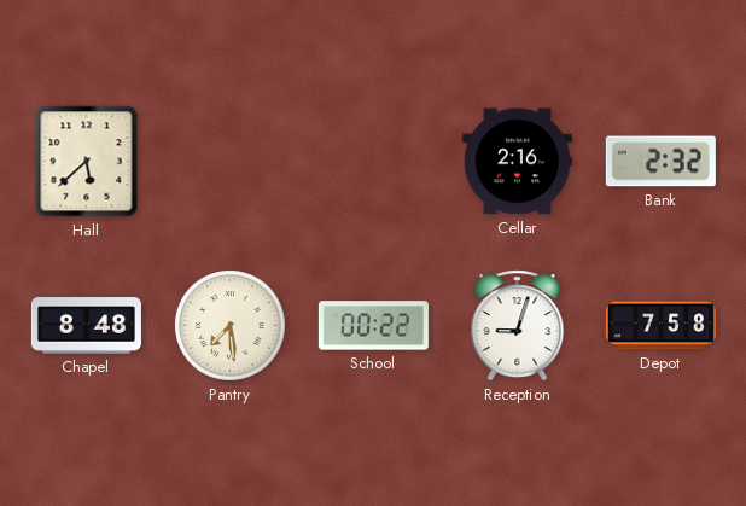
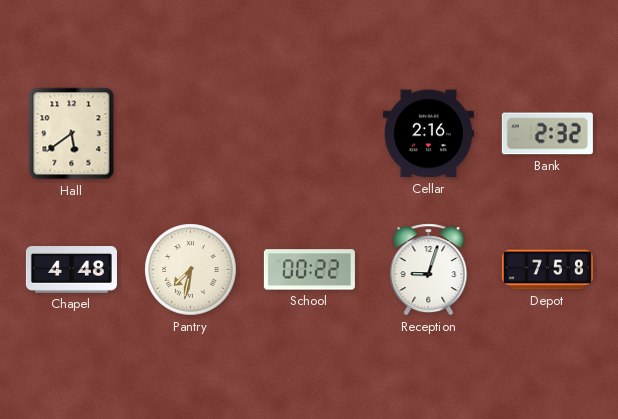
Hall: 5:38 -> 5:39
Chapel: 8:48 -> 4:48
Pantry: 7:29 -> 7:32
